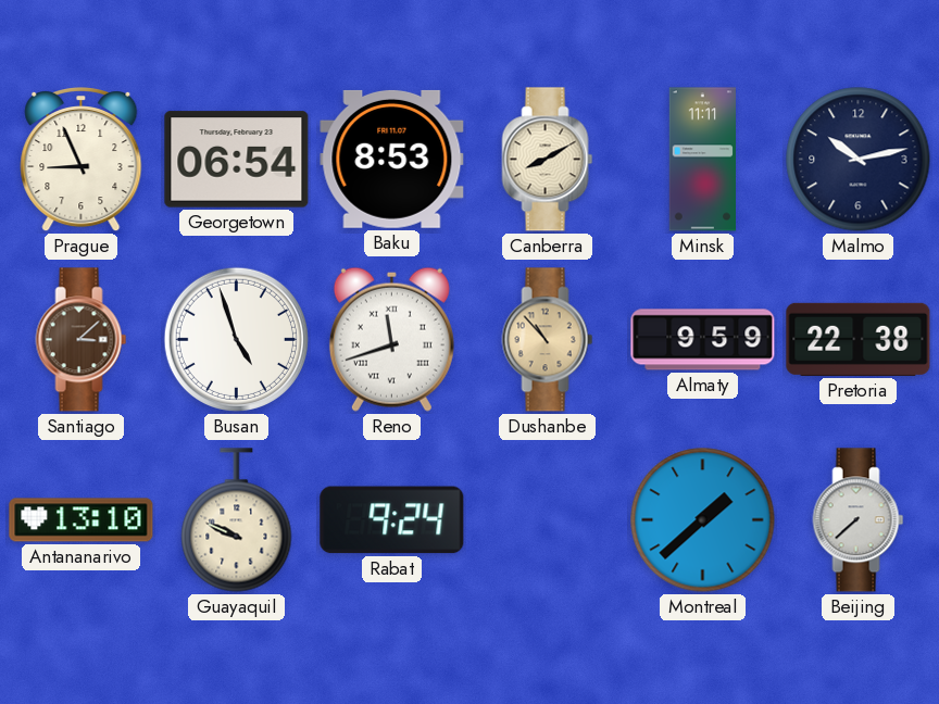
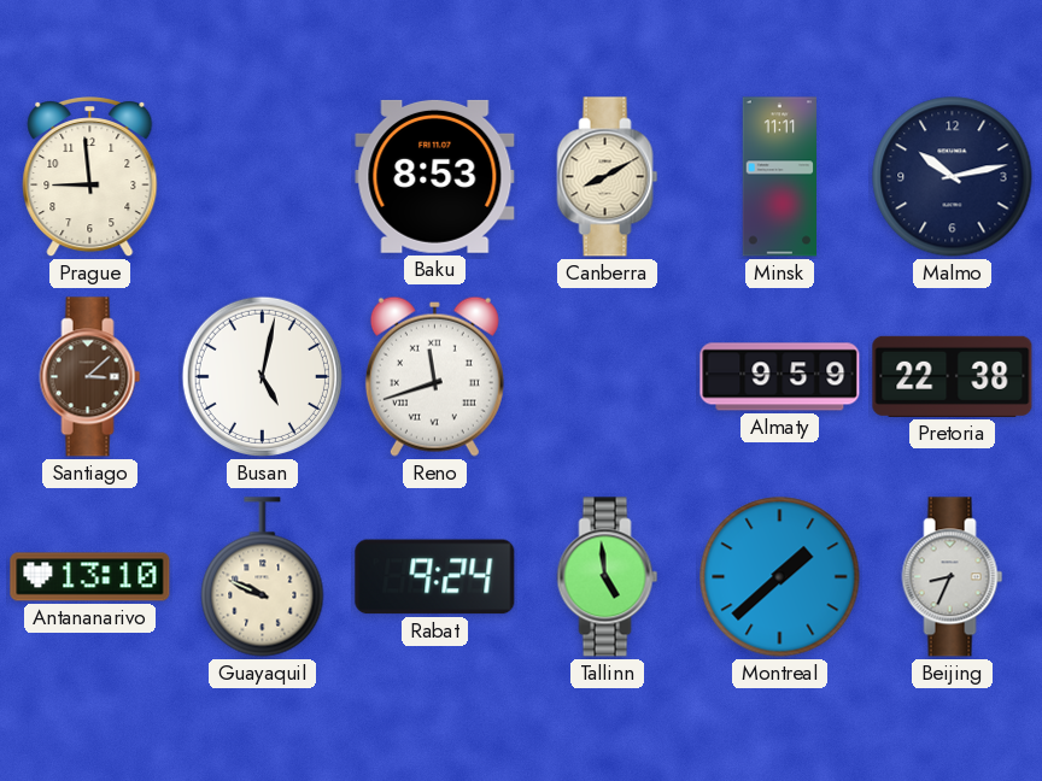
Prague: 8:56 -> 8:59
Georgetown: 06:54 -> none
Busan: 4:57 -> 5:02
Dushanbe: 10:53 -> none
Tallinn: none -> 4:59
Beijing: 7:38 -> 8:34
